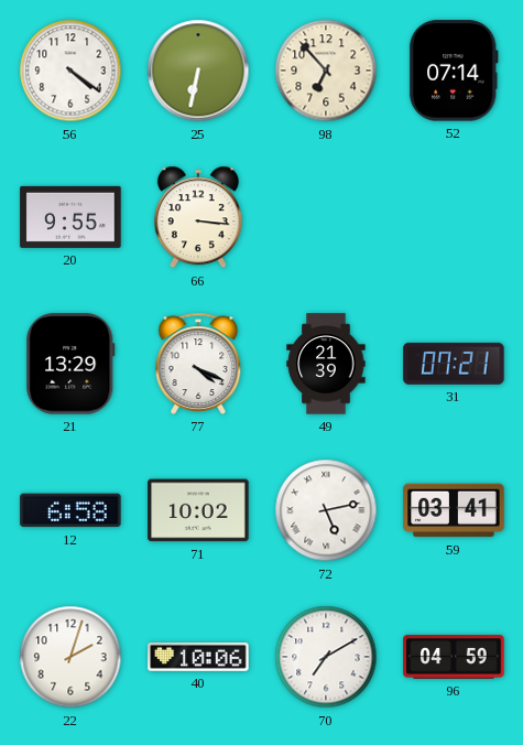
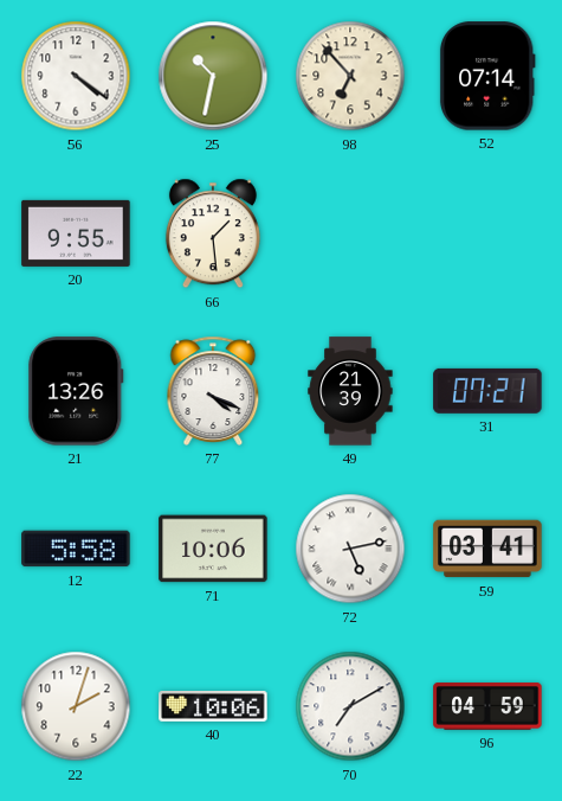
25: 6:32 -> 10:32
66: 3:16 -> 1:29
21: 13:29 -> 13:26
12: 6:58 -> 5:58
71: 10:02 -> 10:06
